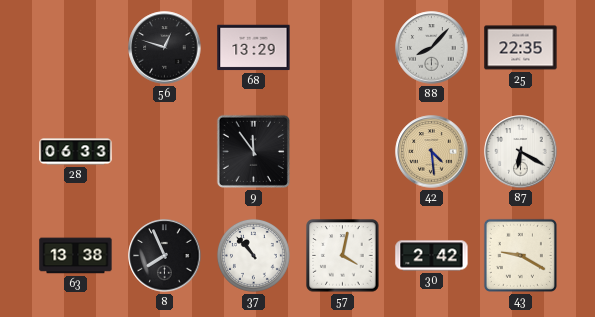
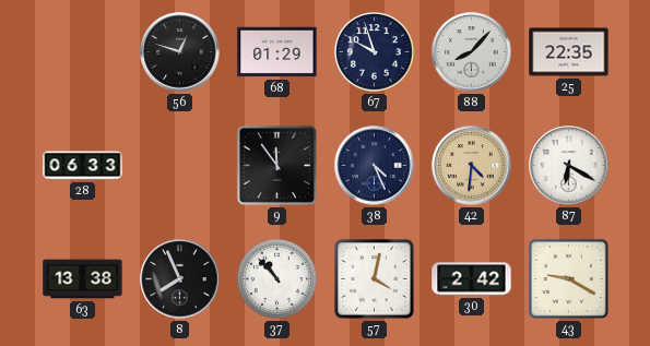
68: 13:29 -> 01:29
67: none -> 9:57
38: none -> 4:26
42: 4:29 -> 4:31
